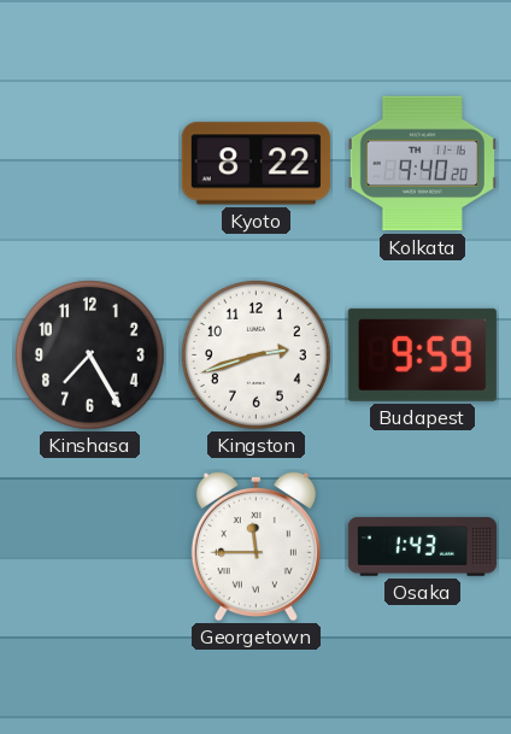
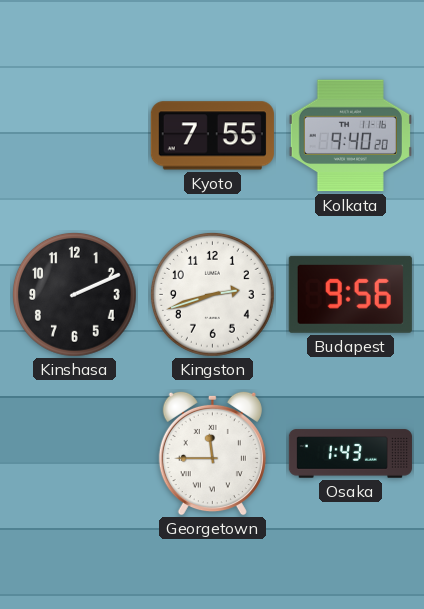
Kyoto: 8:22 -> 7:55
Kinshasa: 7:25 -> 2:11
Budapest: 9:59 -> 9:56
